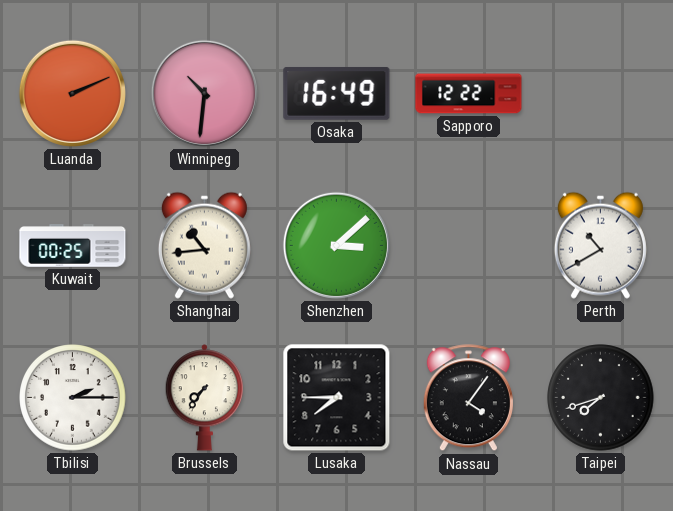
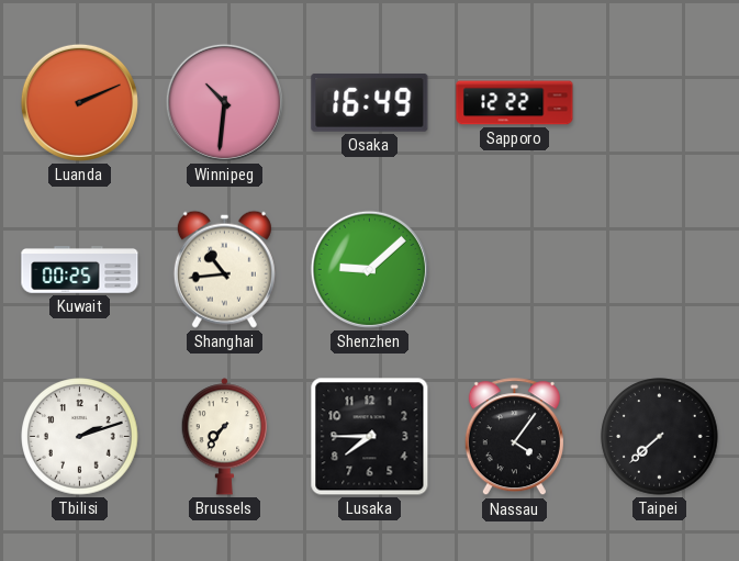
Shenzhen: 3:08 -> 9:08
Perth: 10:40 -> none
Tbilisi: 2:15 -> 2:12
Taipei: 7:42 -> 7:38
